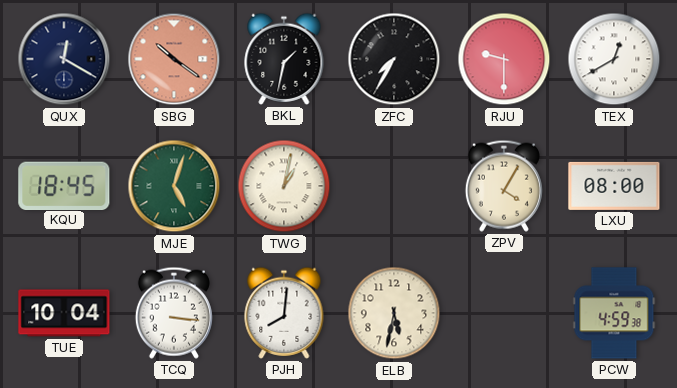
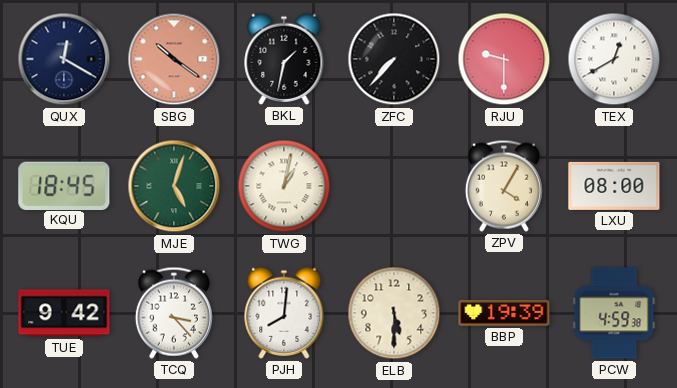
ZFC: 7:35 -> 7:37
TUE: 10:04 -> 9:42
TCQ: 3:16 -> 3:23
ELB: 5:32 -> 5:30
BBP: none -> 19:39
